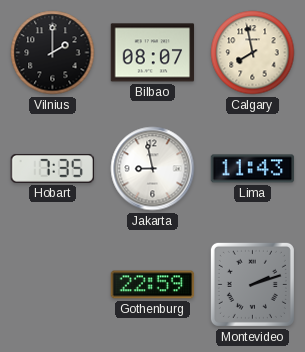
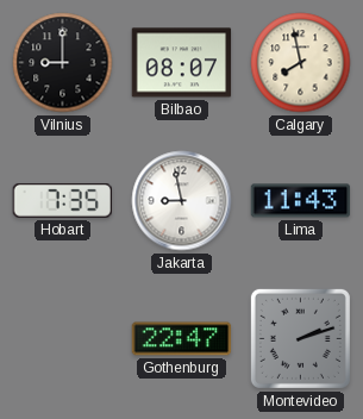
Vilnius: 2:00 -> 9:00
Gothenburg: 22:59 -> 22:47
